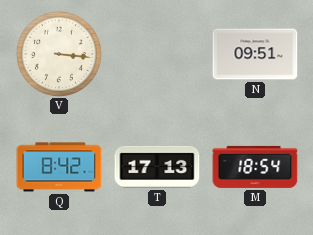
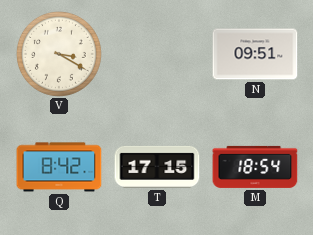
V: 3:16 -> 3:20
T: 17:13 -> 17:15
